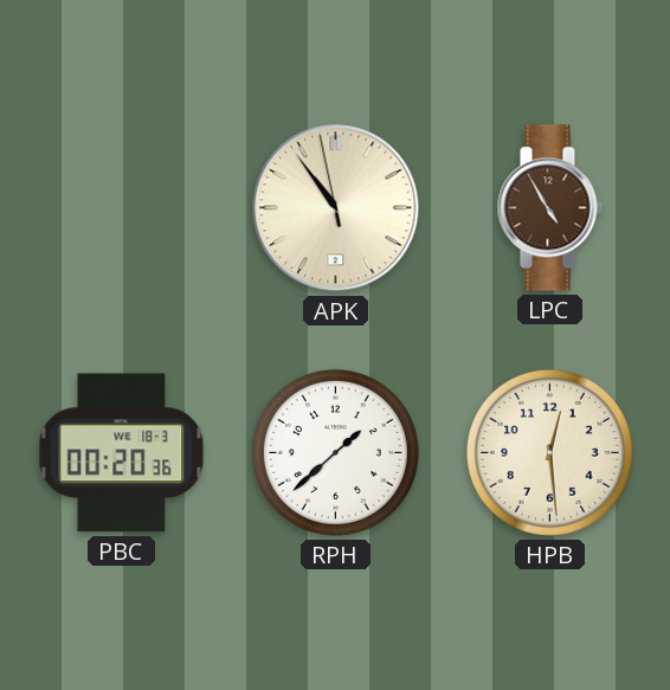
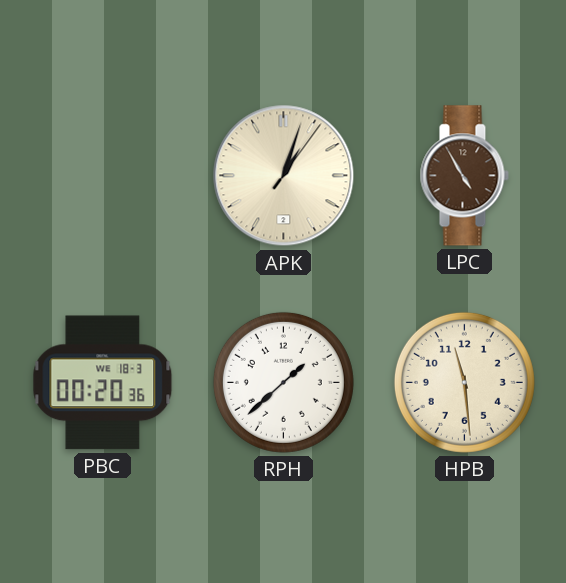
APK: 10:53 -> 1:03
HPB: 12:29 -> 11:29
